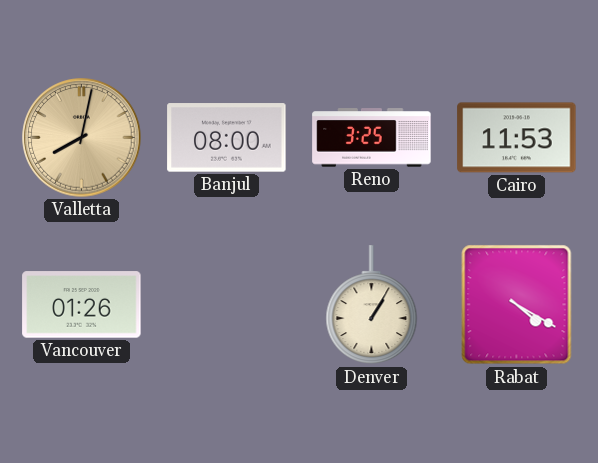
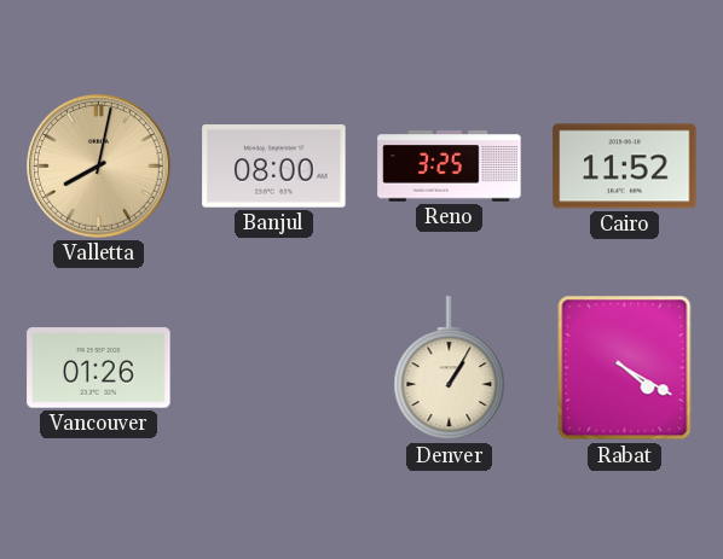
Cairo: 11:53 -> 11:52
